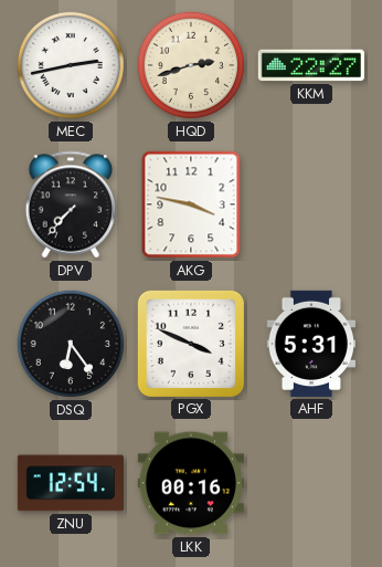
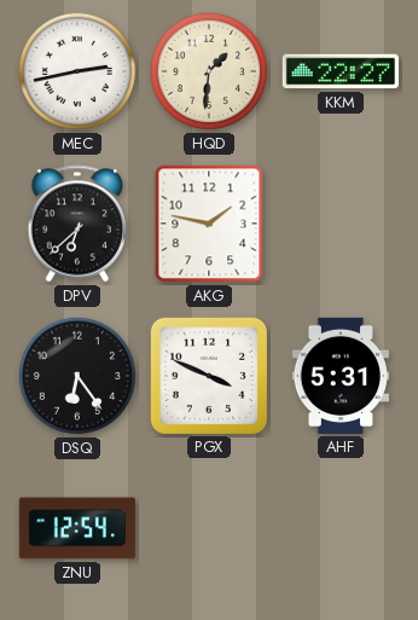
HQD: 2:42 -> 1:31
DPV: 7:37 -> 6:38
AKG: 3:47 -> 1:47
LKK: 00:16 -> none
